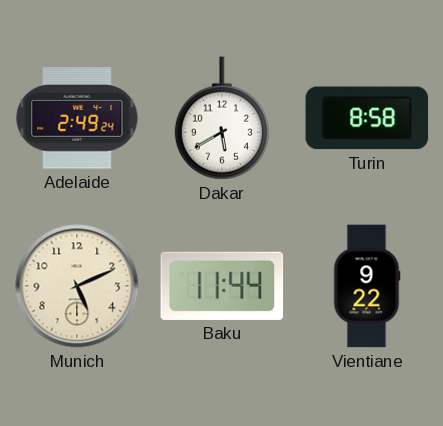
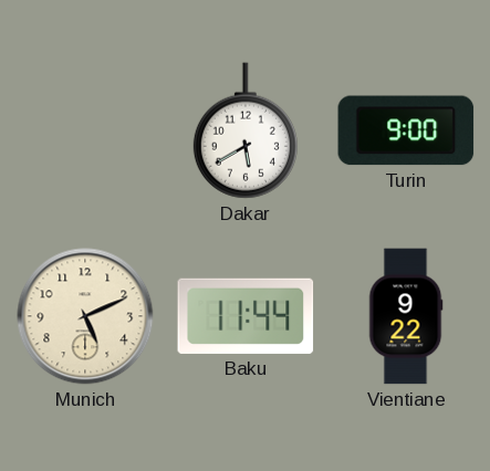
Adelaide: 2:49 -> none
Turin: 8:58 -> 9:00
